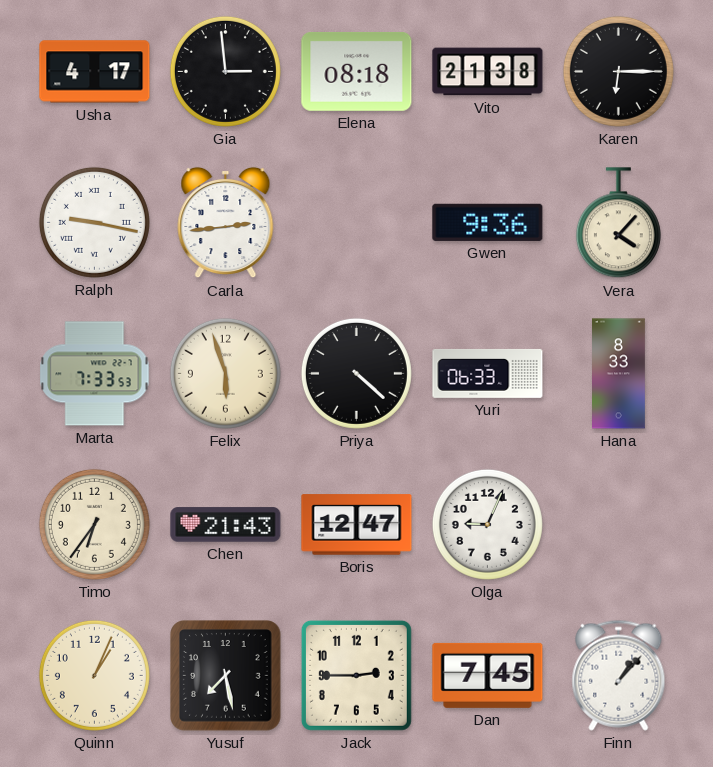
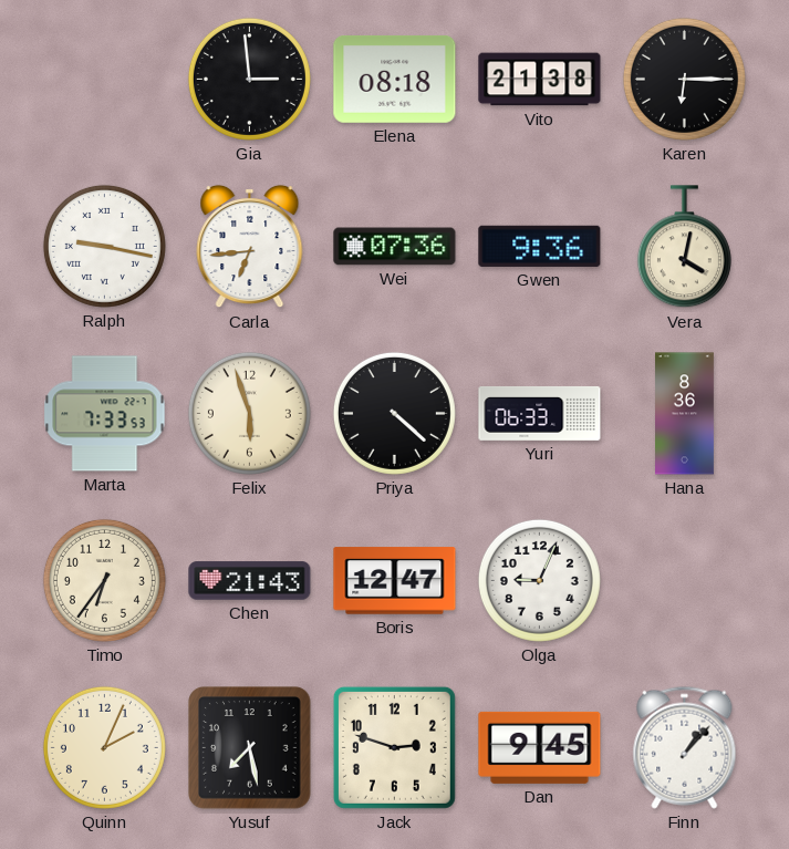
Usha: 4:17 -> none
Carla: 2:44 -> 6:44
Wei: none -> 07:36
Vera: 4:07 -> 4:02
Hana: 8:33 -> 8:36
Quinn: 1:04 -> 2:04
Jack: 2:45 -> 2:48
Dan: 7:45 -> 9:45
